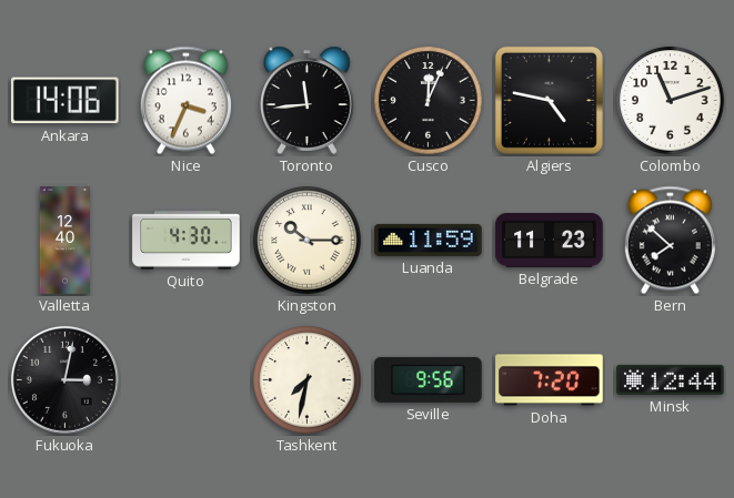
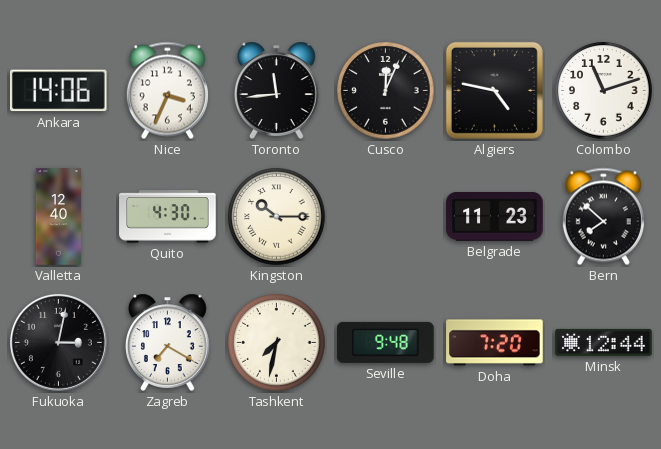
Luanda: 11:59 -> none
Zagreb: none -> 7:20
Seville: 9:56 -> 9:48
